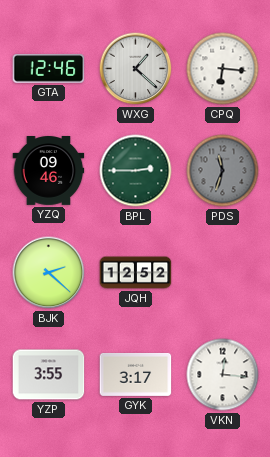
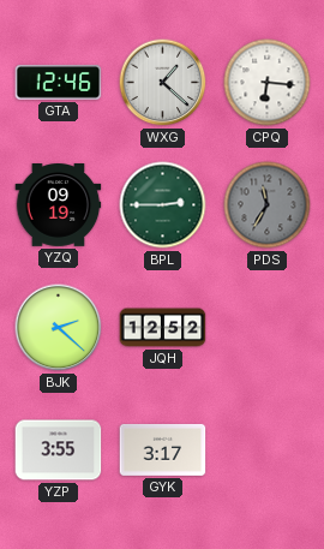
YZQ: 09:46 -> 09:19
PDS: 11:33 -> 11:35
VKN: 12:16 -> none
